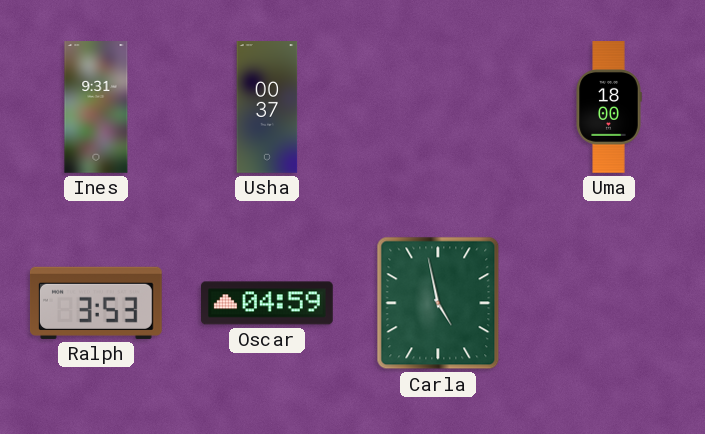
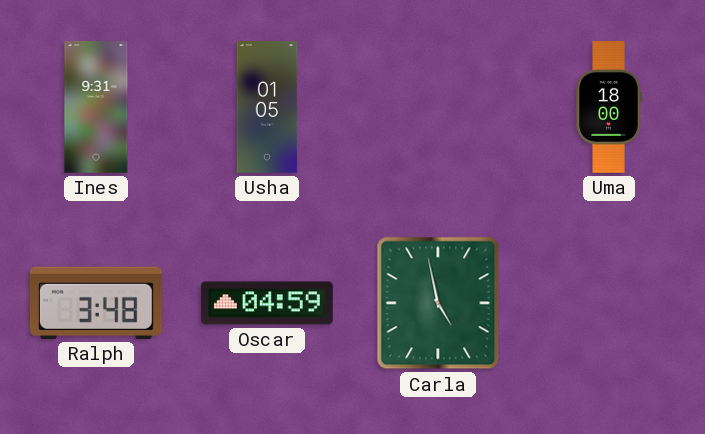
Usha: 00:37 -> 01:05
Ralph: 3:53 -> 3:48
